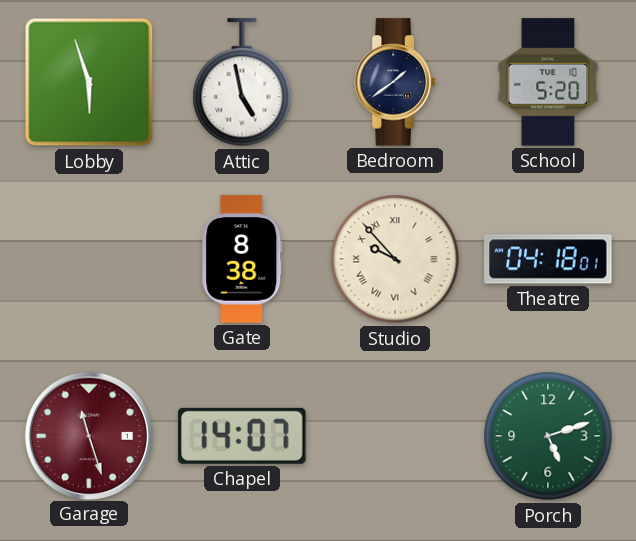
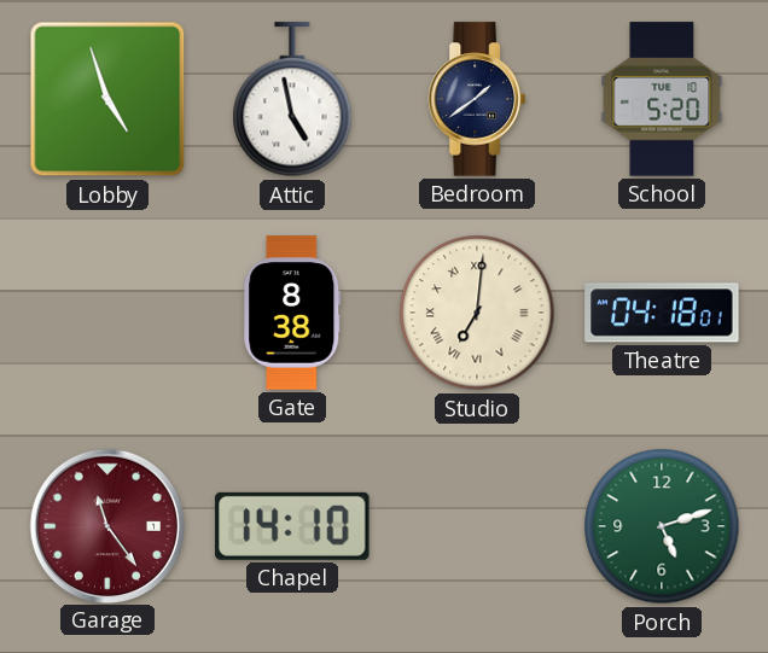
Lobby: 5:57 -> 4:57
Studio: 9:53 -> 7:01
Garage: 11:27 -> 11:24
Chapel: 14:07 -> 14:10
